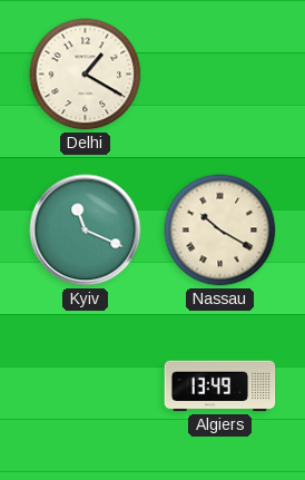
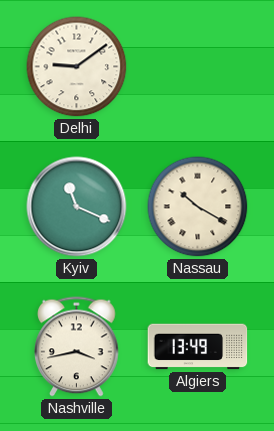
Delhi: 1:20 -> 9:09
Nashville: none -> 3:43
